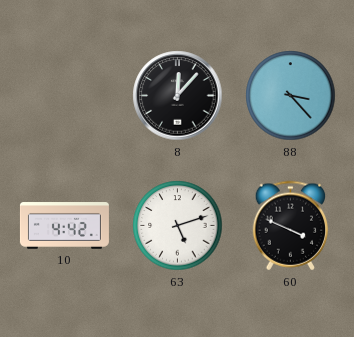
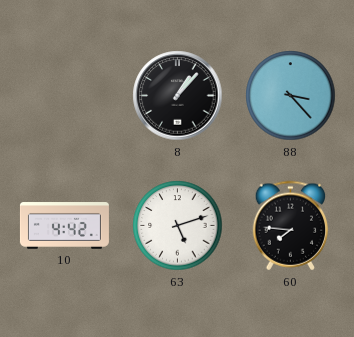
8: 12:07 -> 1:07
60: 3:49 -> 7:46
